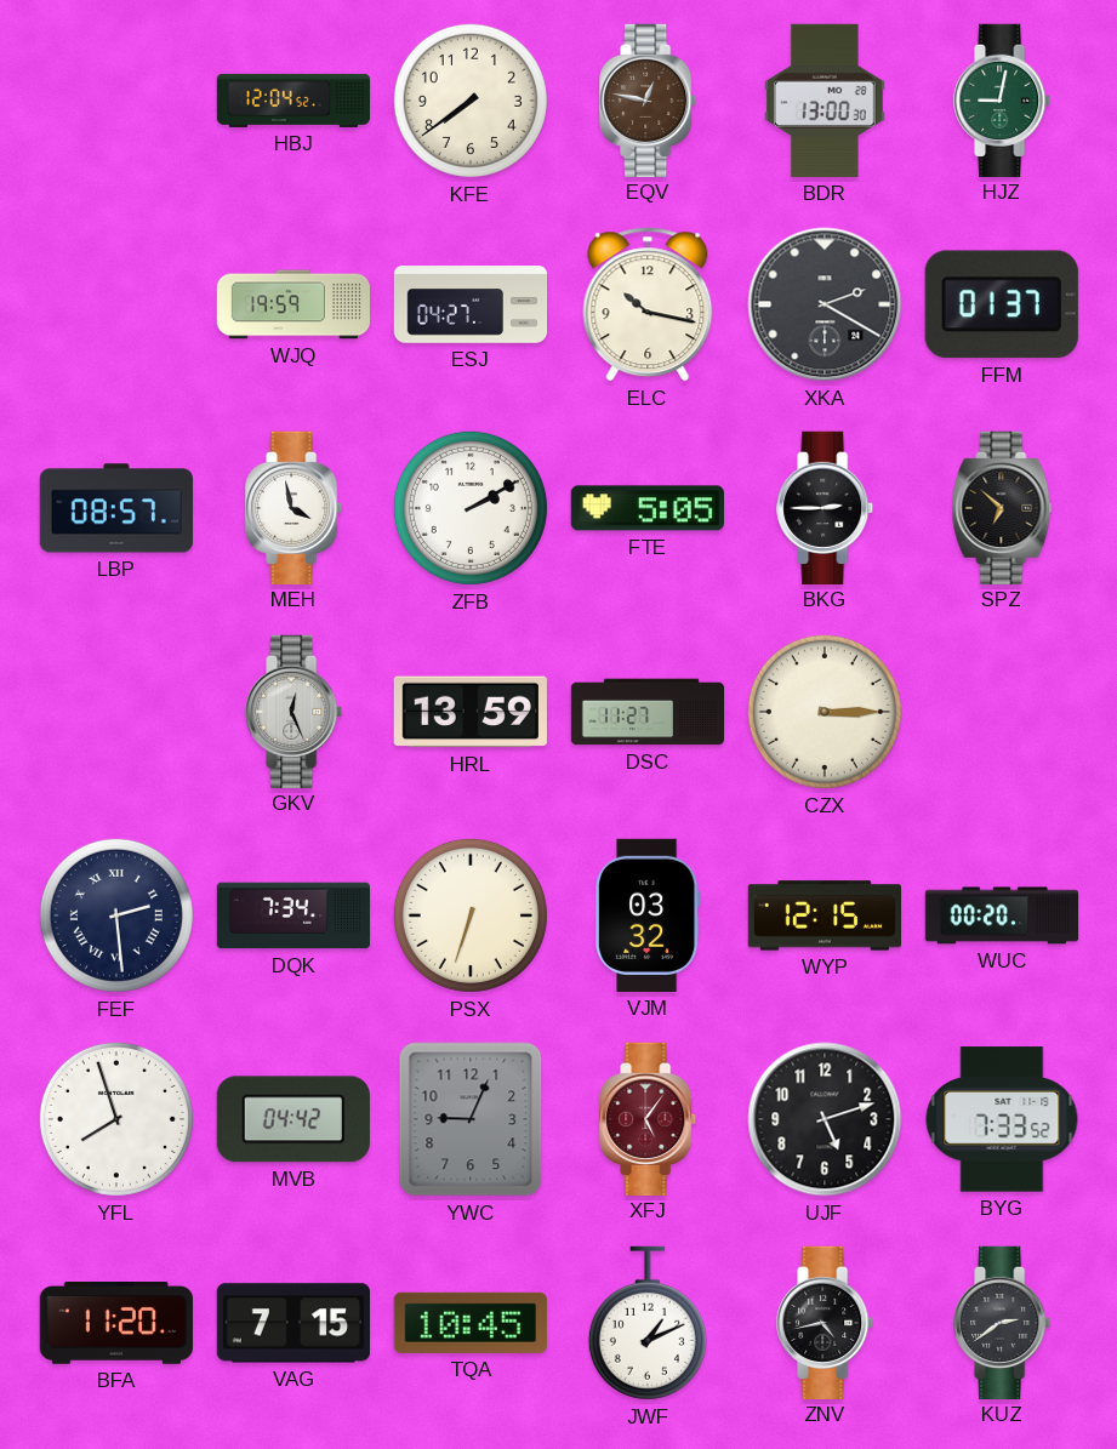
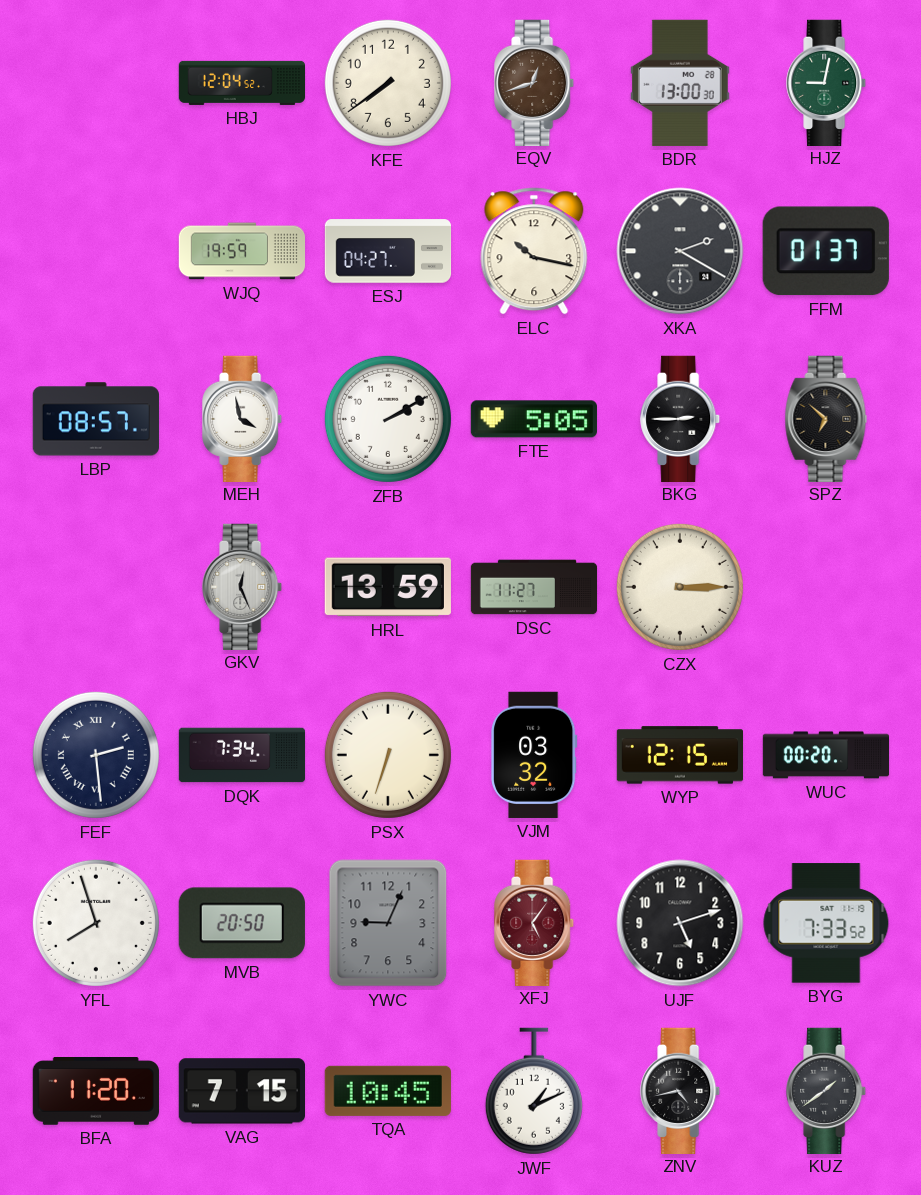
EQV: 12:47 -> 12:42
MVB: 04:42 -> 20:50
KUZ: 2:39 -> 1:39
